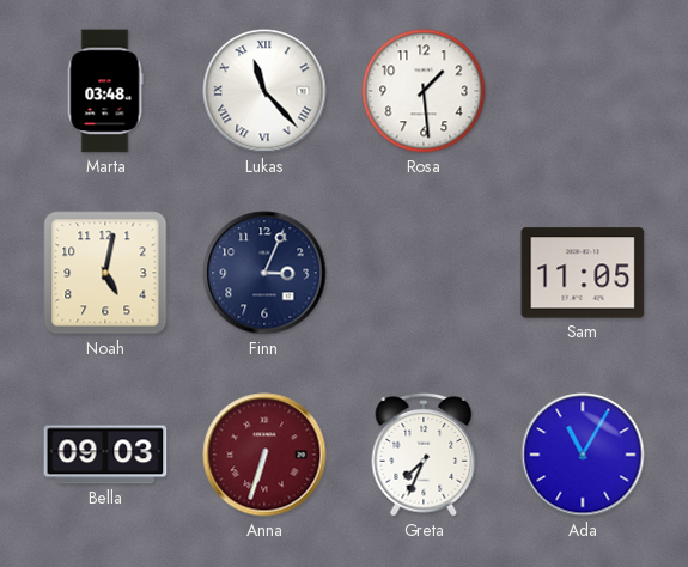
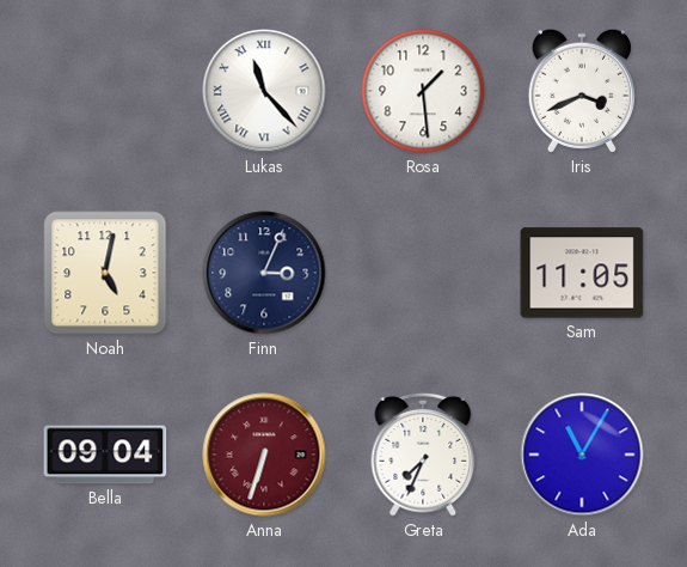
Marta: 03:48 -> none
Iris: none -> 3:41
Bella: 09:03 -> 09:04
